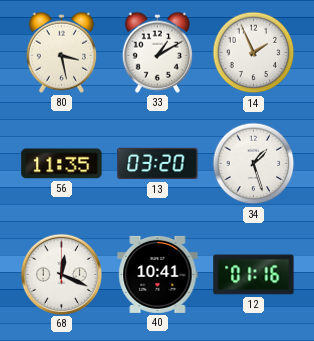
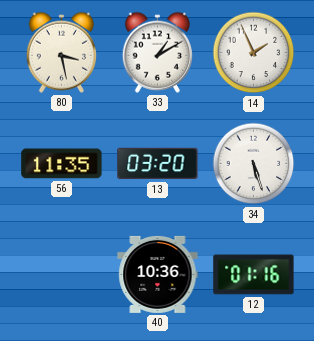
34: 1:27 -> 5:27
68: 12:19 -> none
40: 10:41 -> 10:36
